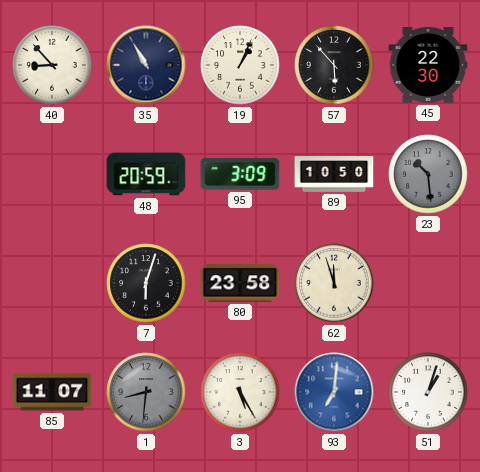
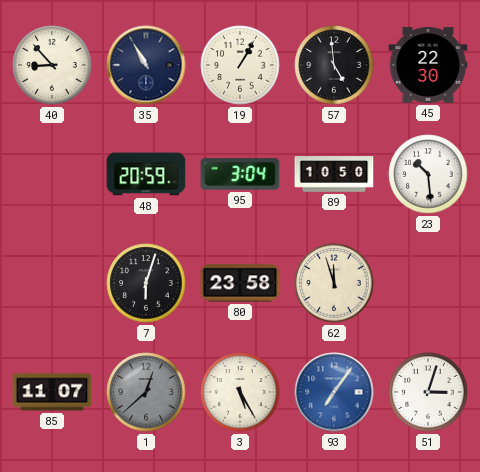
19: 1:04 -> 1:05
57: 5:53 -> 4:59
95: 3:09 -> 3:04
23 dial: grey -> white
1: 8:31 -> 12:38
93: 7:01 -> 7:06
51: 1:03 -> 3:03
